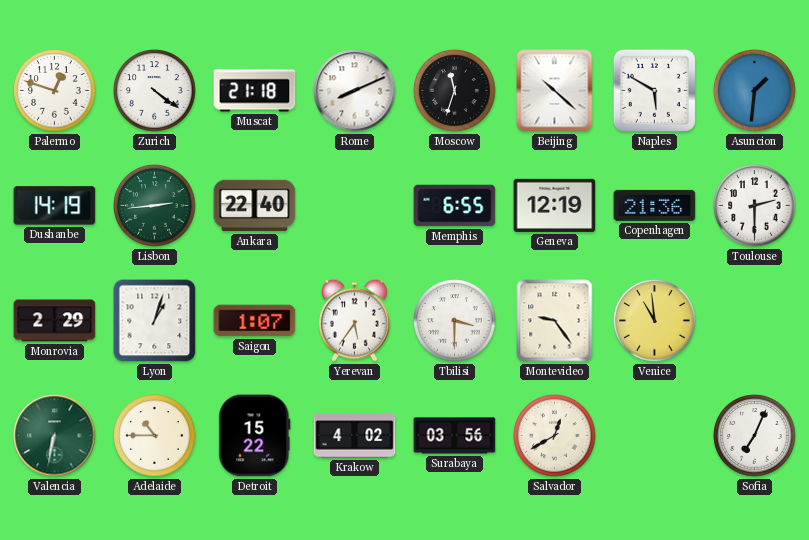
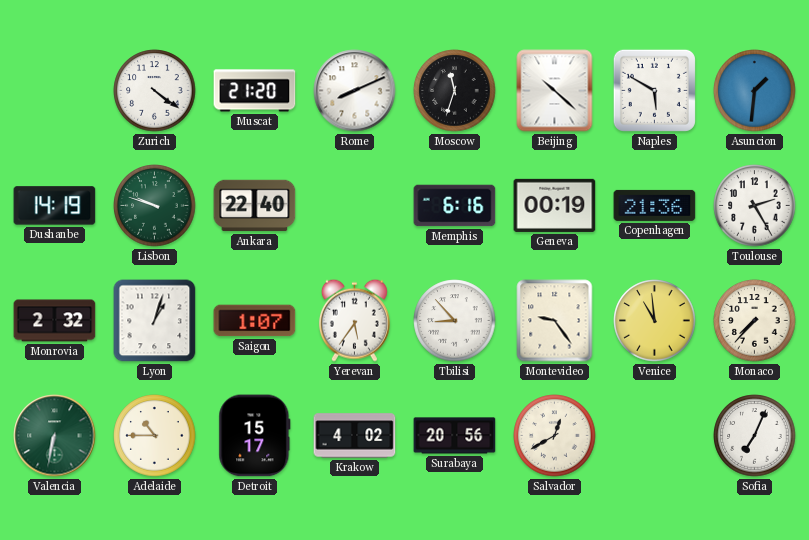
Palermo: 12:48 -> none
Muscat: 21:18 -> 21:20
Lisbon: 2:44 -> 9:48
Memphis: 6:55 -> 6:16
Geneva: 12:19 -> 00:19
Toulouse: 2:30 -> 2:25
Monrovia: 2:29 -> 2:32
Tbilisi: 3:30 -> 8:53
Monaco: none -> 7:37
Detroit: 15:22 -> 15:17
Surabaya: 03:56 -> 20:56
